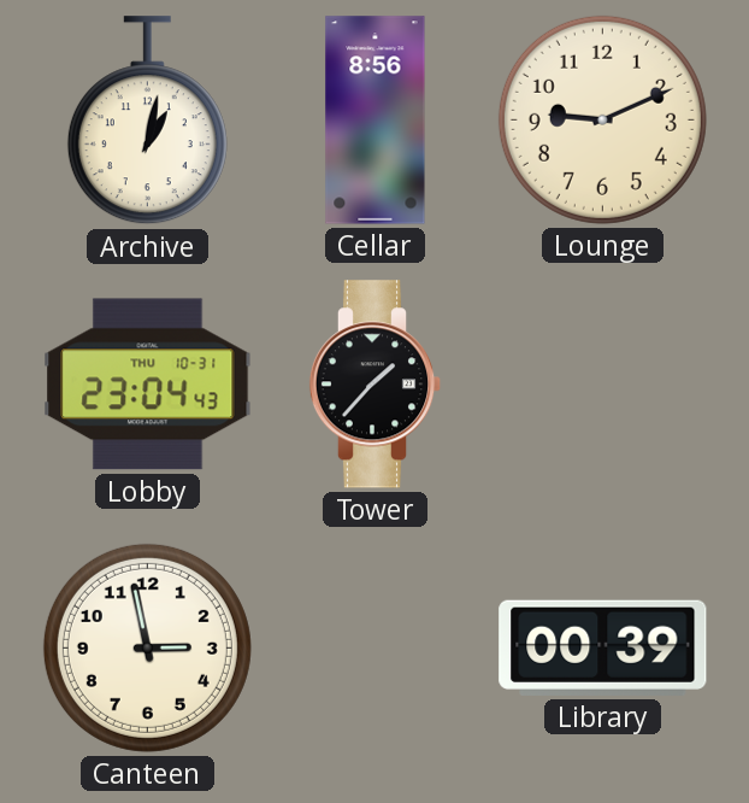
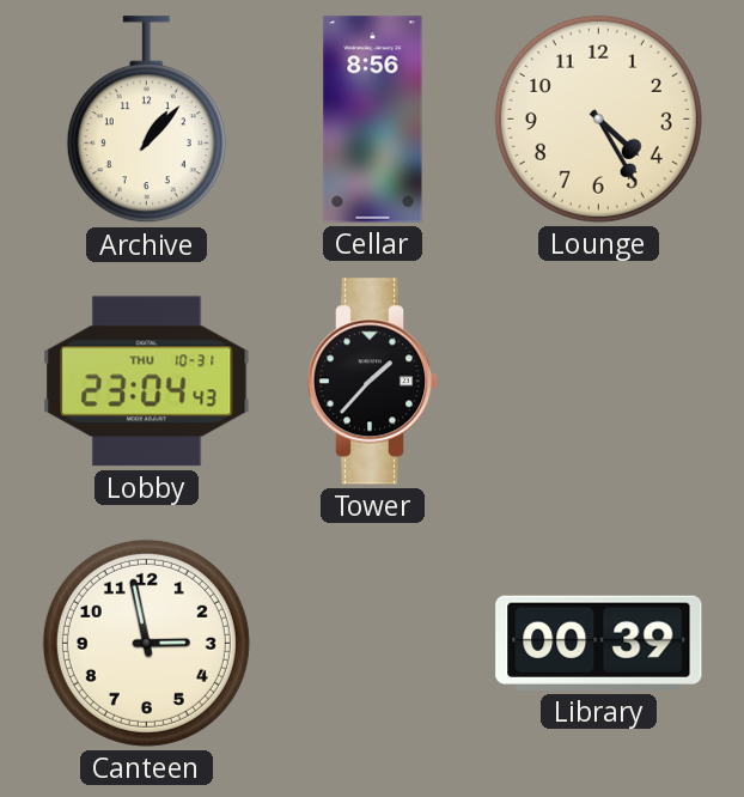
Archive: 1:02 -> 1:07
Lounge: 9:11 -> 4:25
